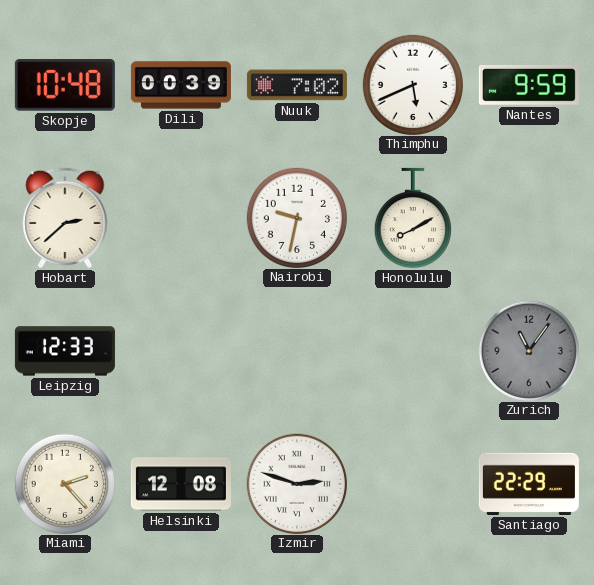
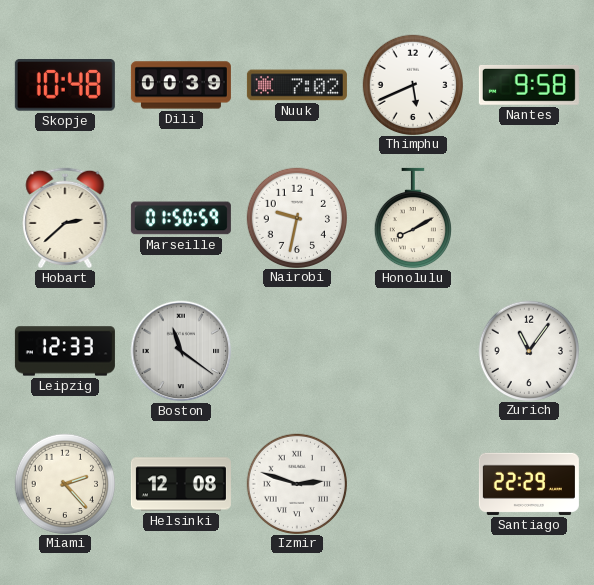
Nantes: 9:59 -> 9:58
Marseille: none -> 01:50
Boston: none -> 11:21
Zurich dial: grey -> white
